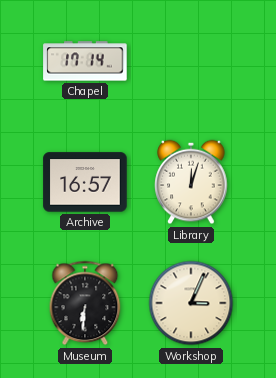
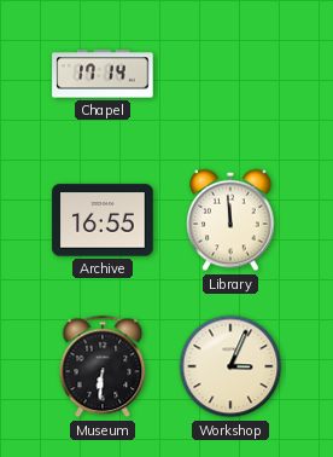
Archive: 16:57 -> 16:55
Library: 12:03 -> 11:59
